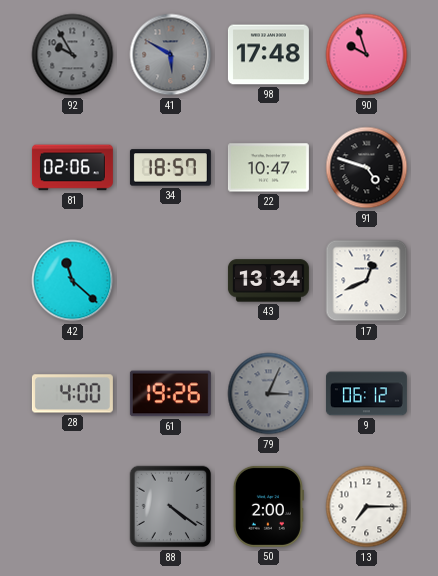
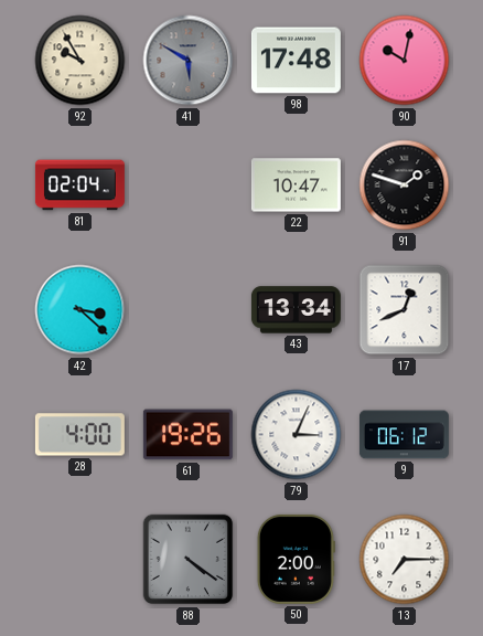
92 dial: grey -> cream
90: 9:57 -> 10:02
81: 02:06 -> 02:04
34: 18:57 -> none
91: 4:48 -> 1:48
42: 11:22 -> 3:22
79 dial: grey -> white
